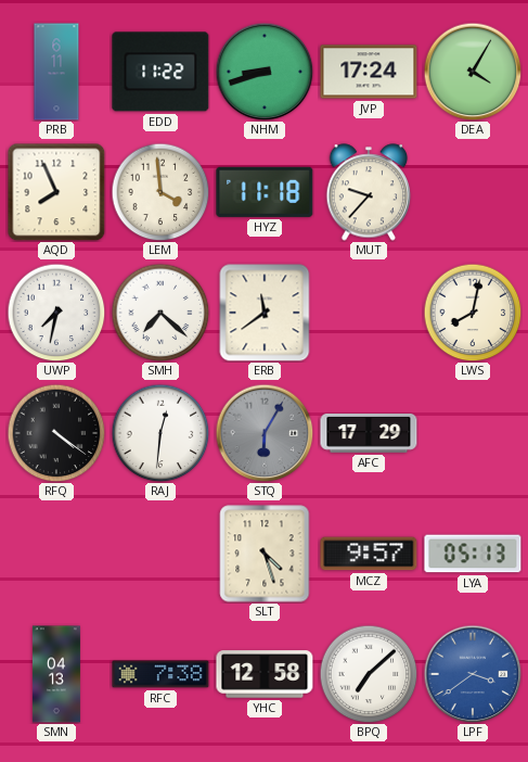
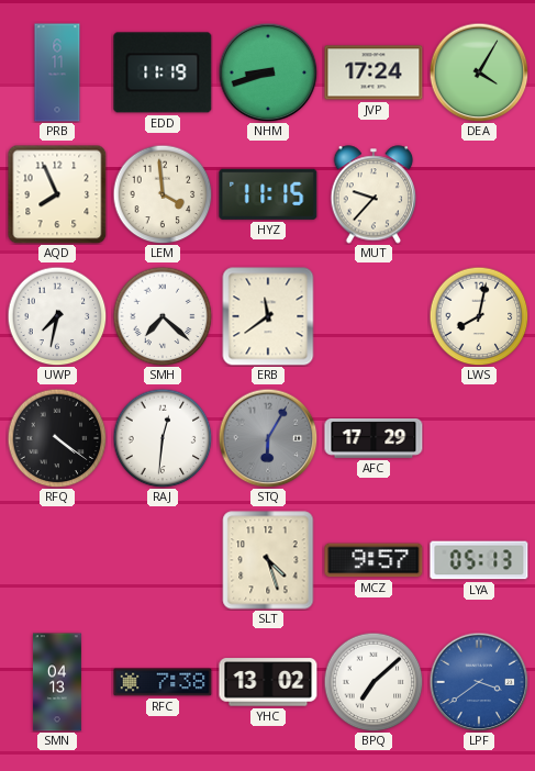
EDD: 11:22 -> 11:19
HYZ: 11:18 -> 11:15
YHC: 12:58 -> 13:02
